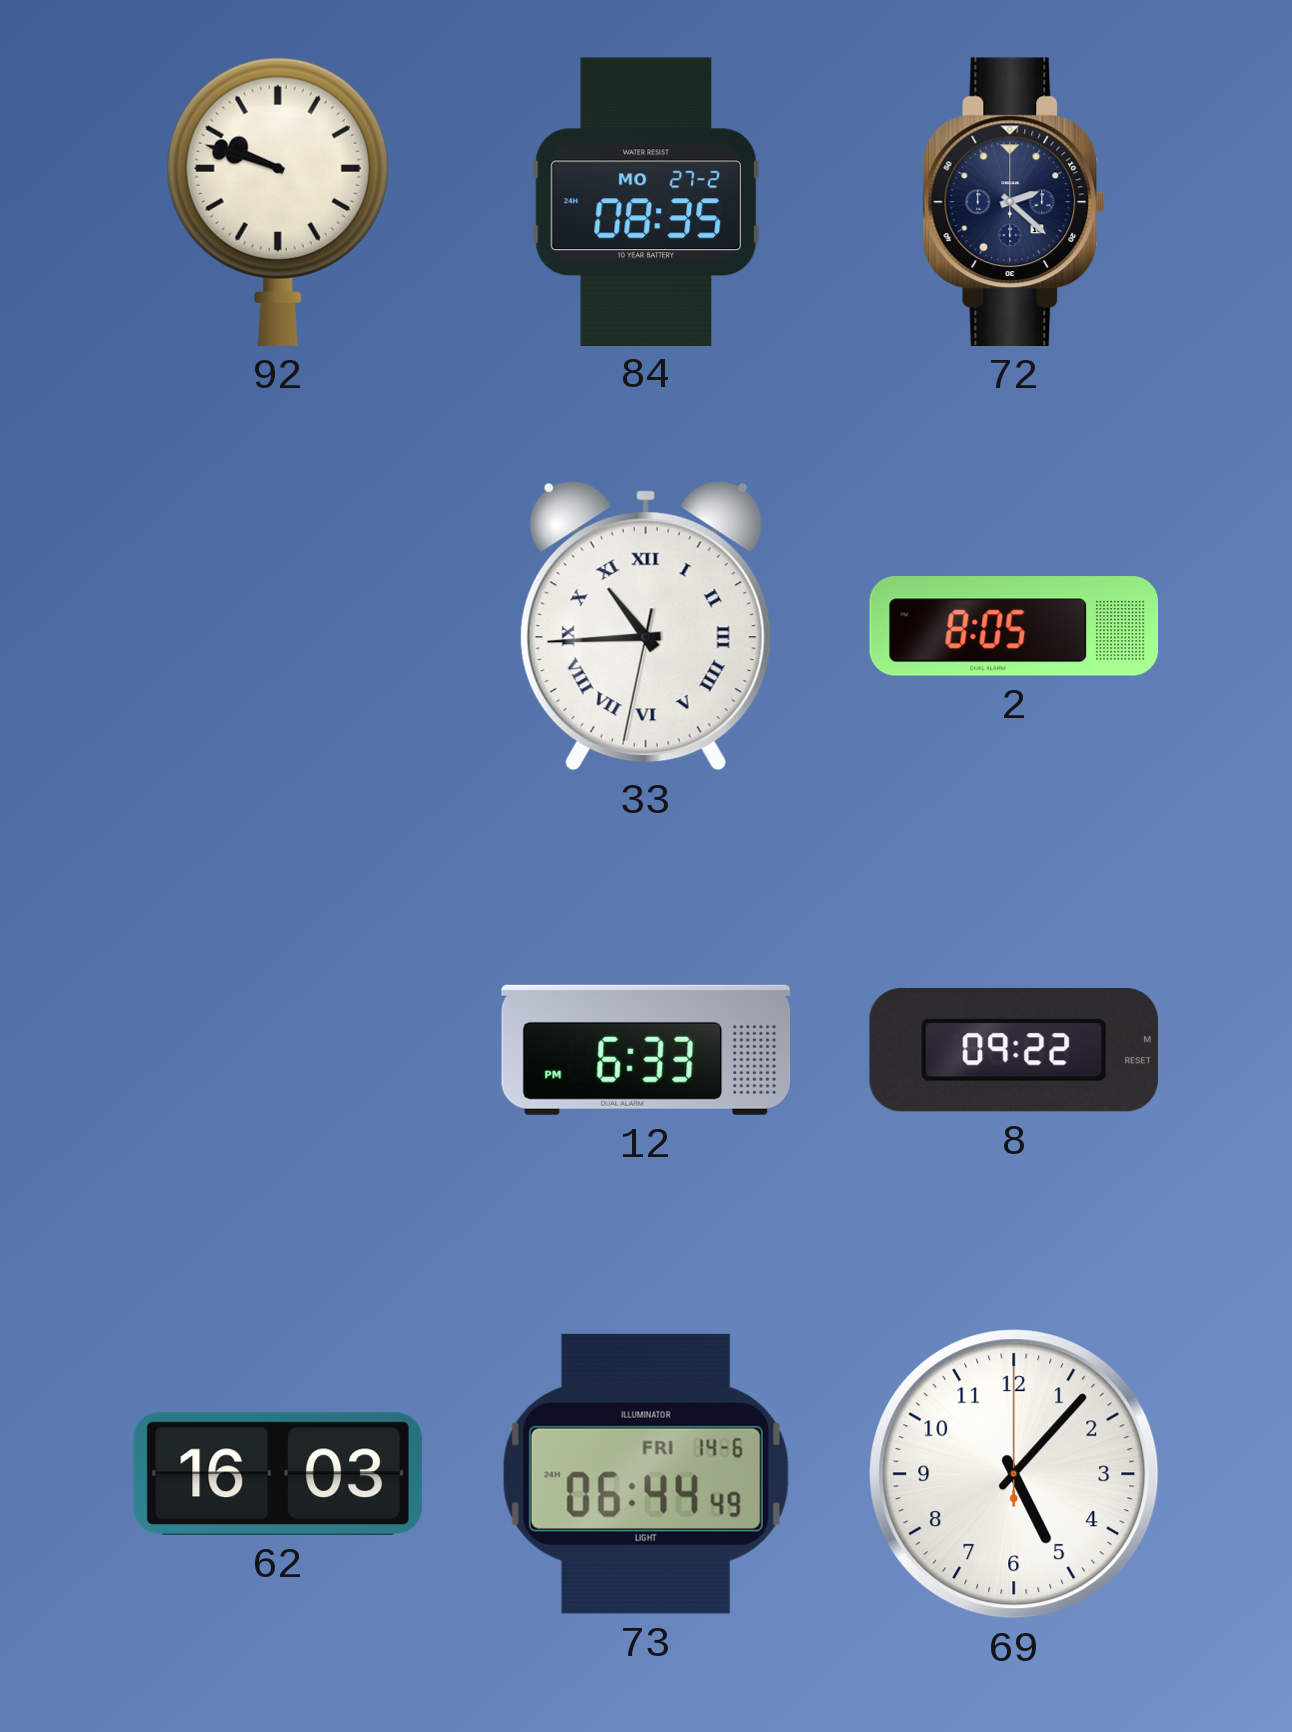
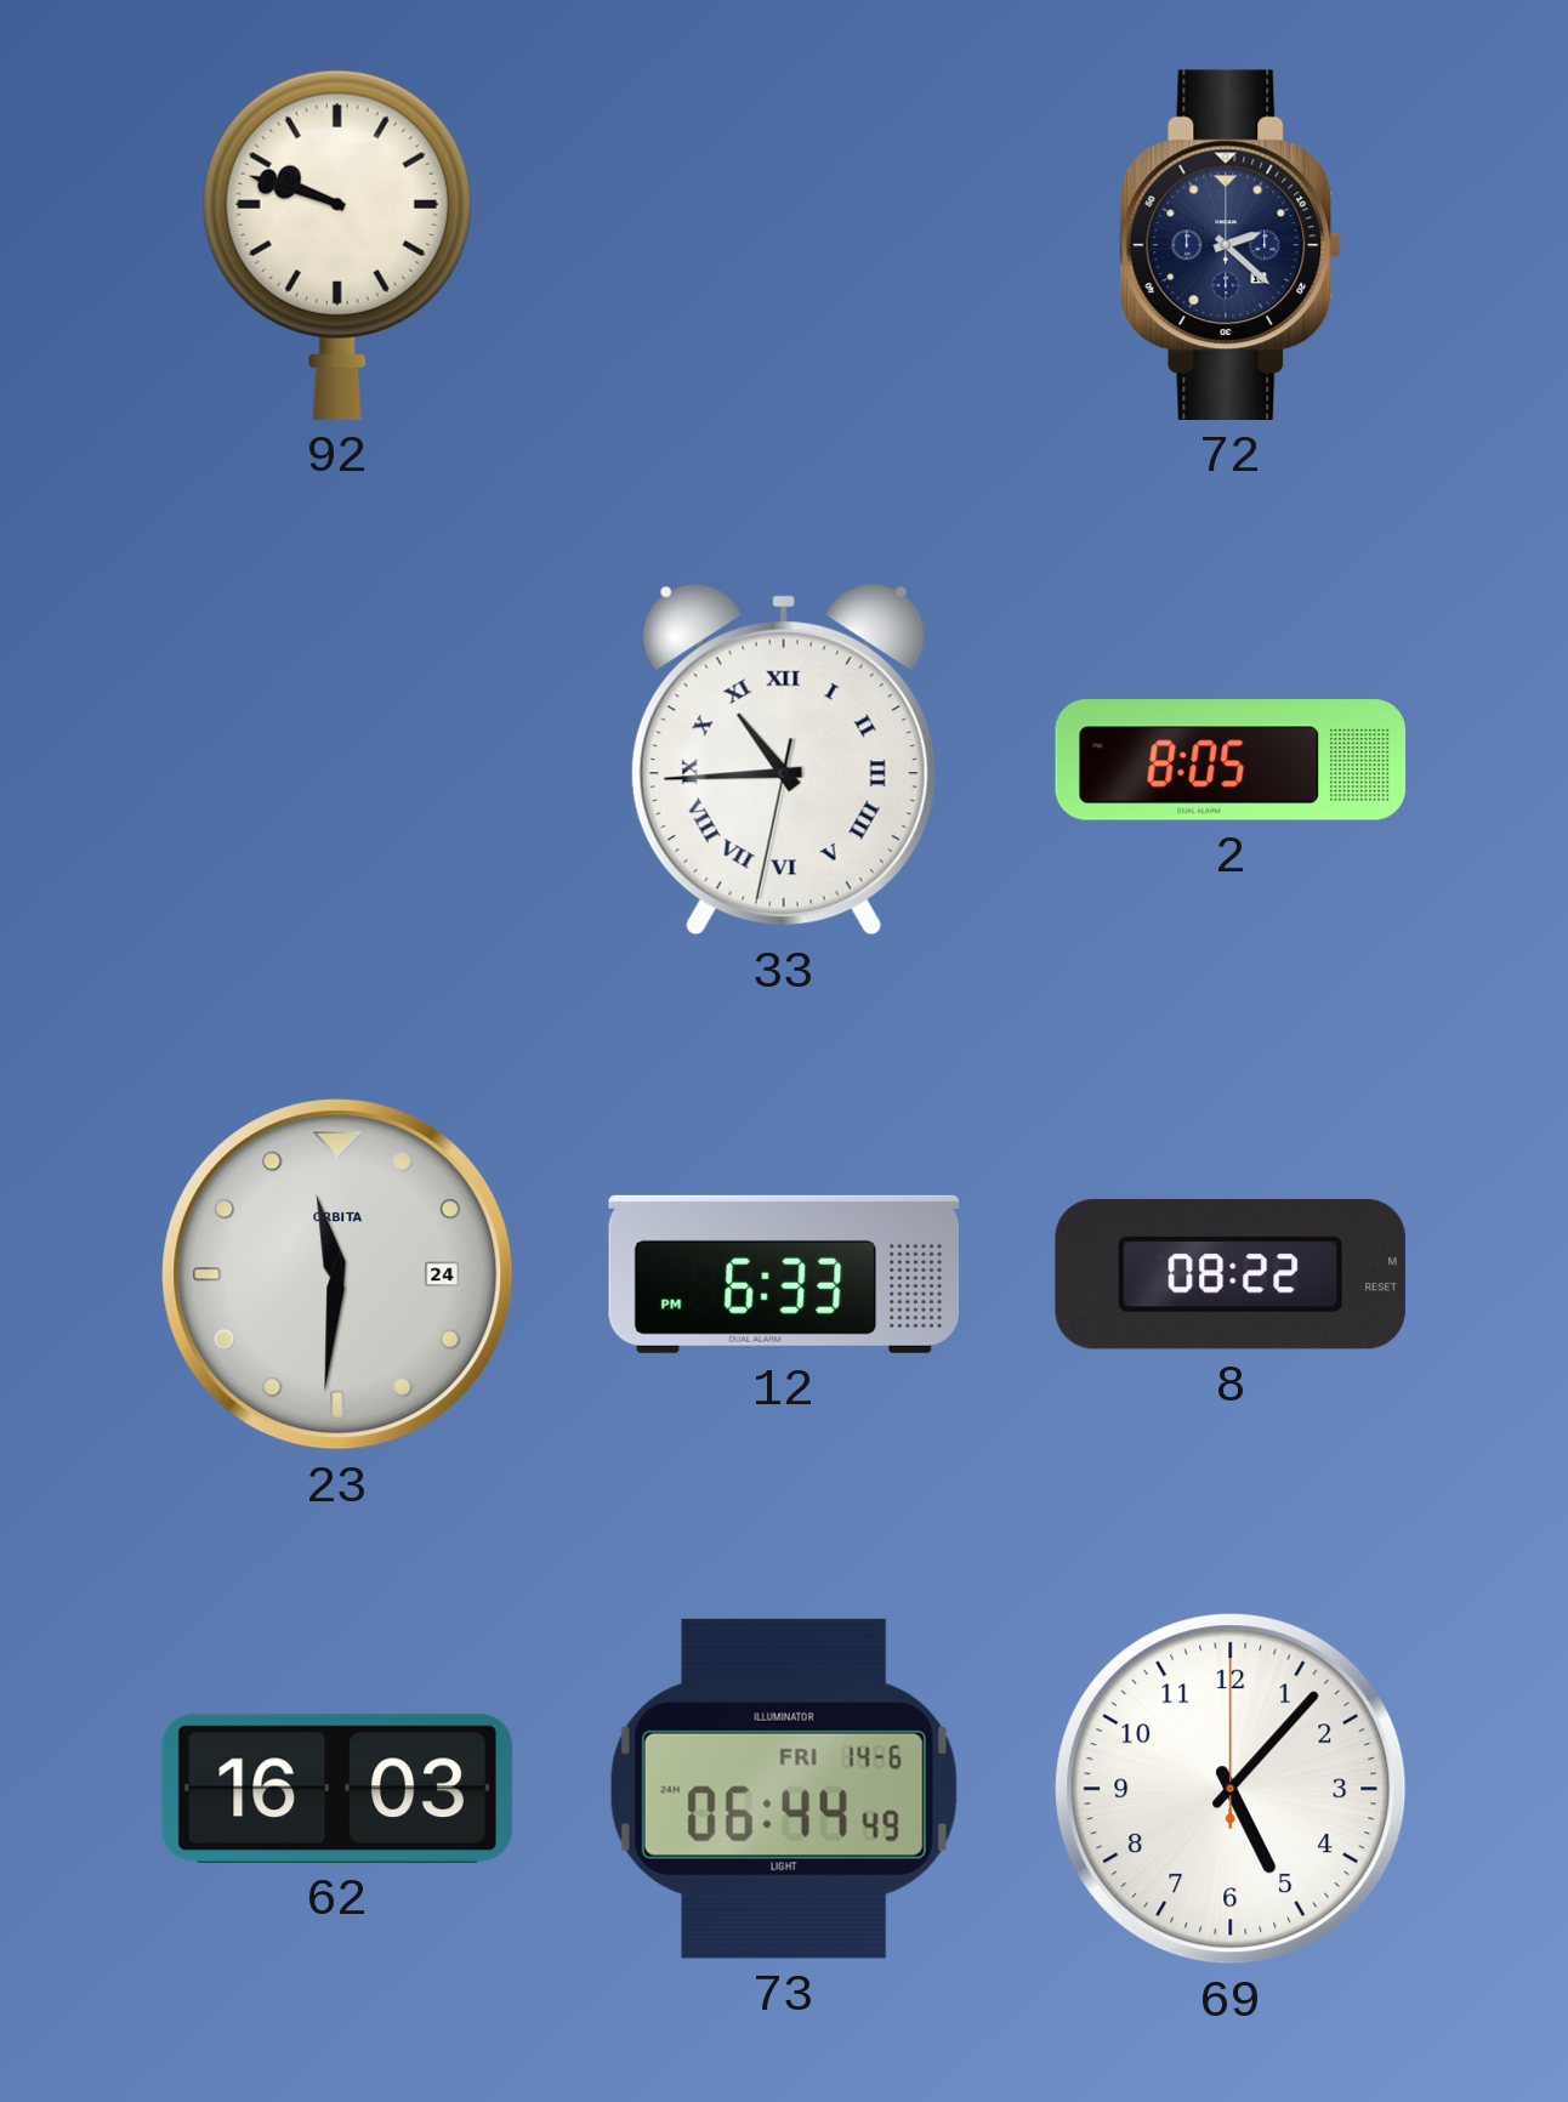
84: 08:35 -> none
23: none -> 11:31
8: 09:22 -> 08:22
